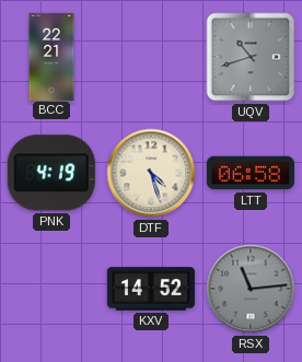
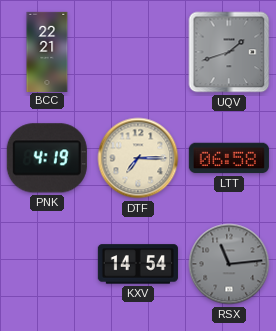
UQV: 10:42 -> 1:42
DTF: 4:27 -> 7:15
KXV: 14:52 -> 14:54
